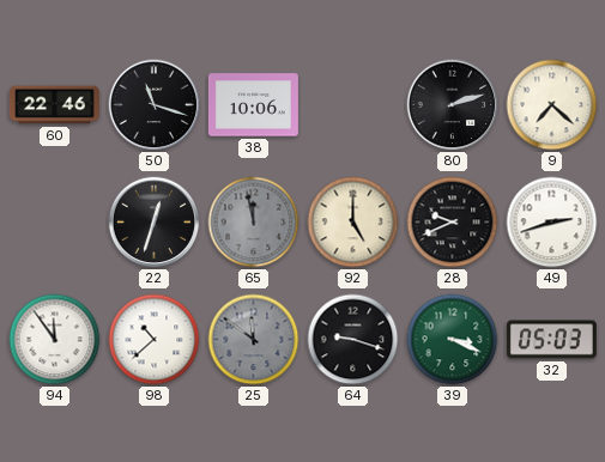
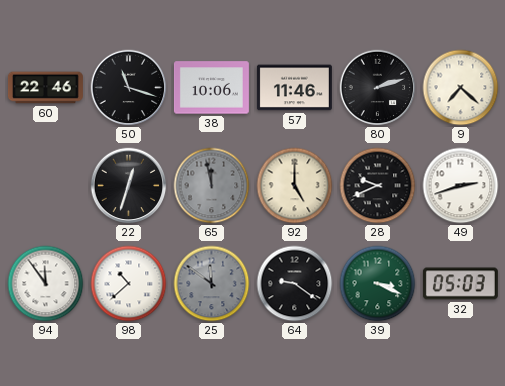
57: none -> 11:46
64: 9:18 -> 9:21
